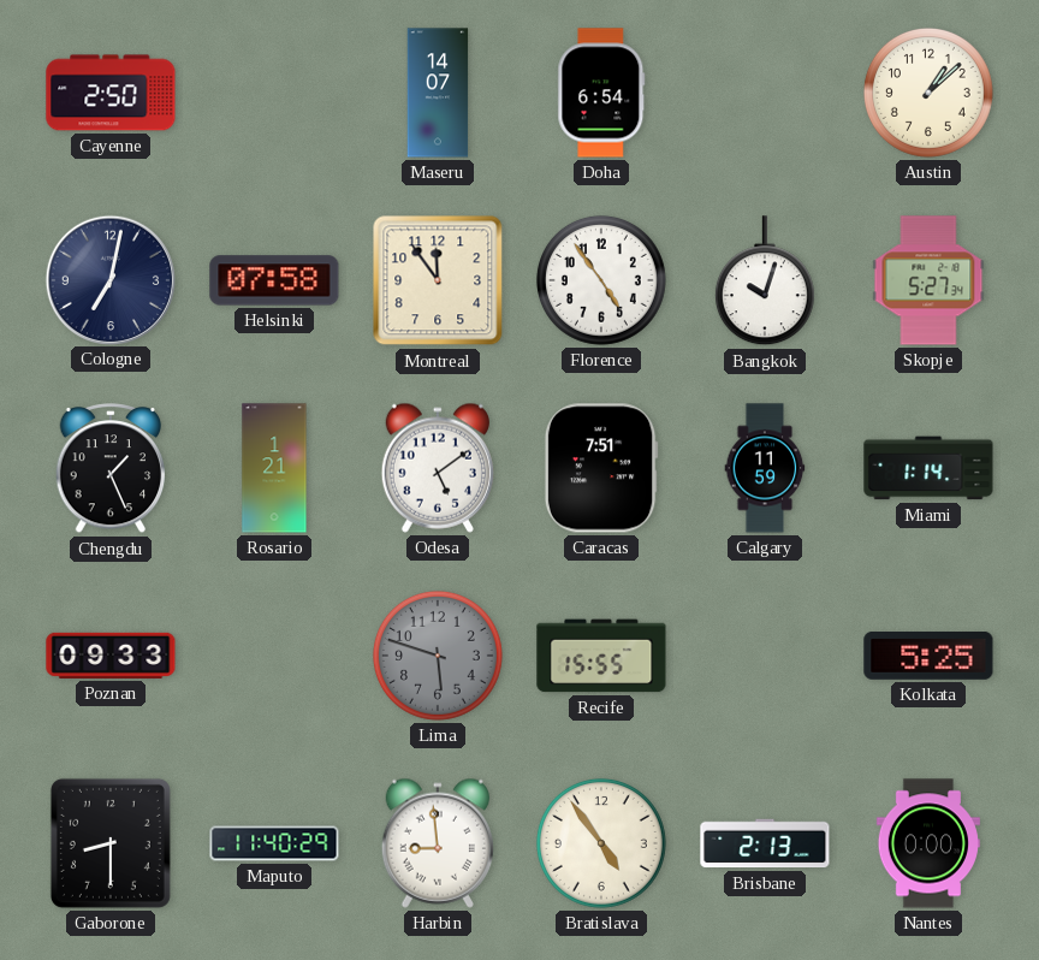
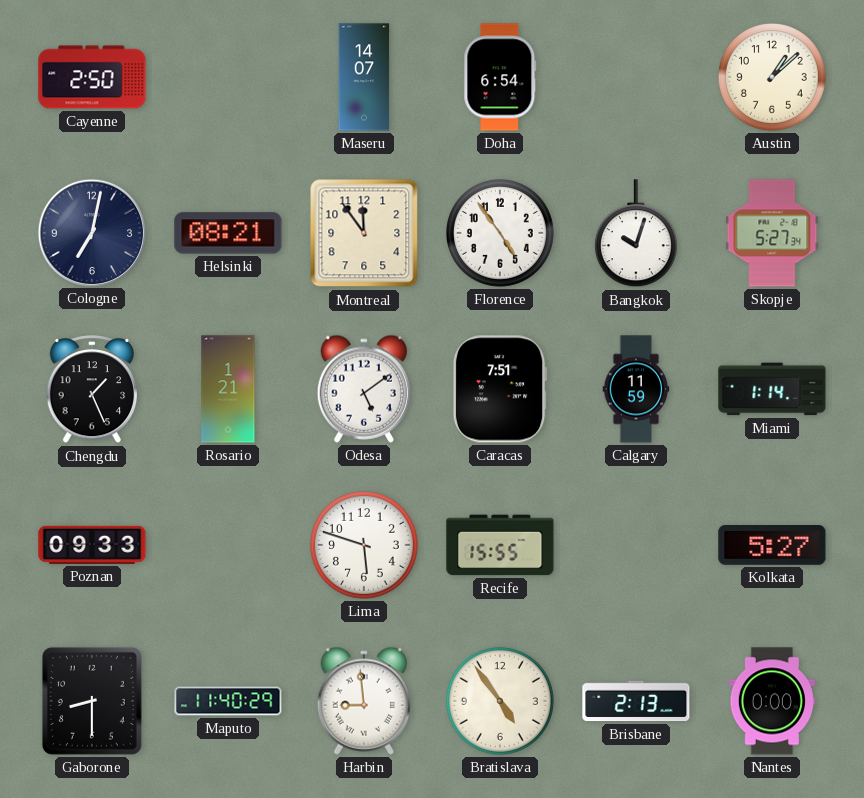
Helsinki: 07:58 -> 08:21
Lima dial: grey -> white
Kolkata: 5:25 -> 5:27
